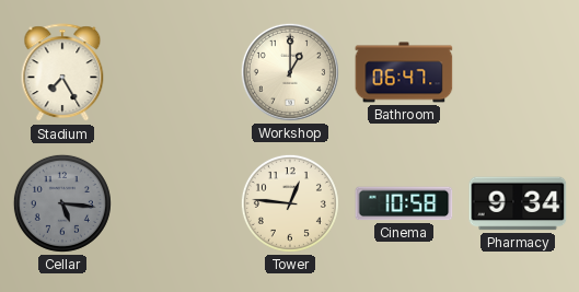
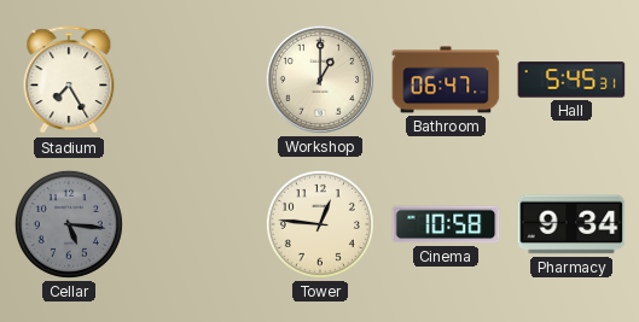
Hall: none -> 5:45
